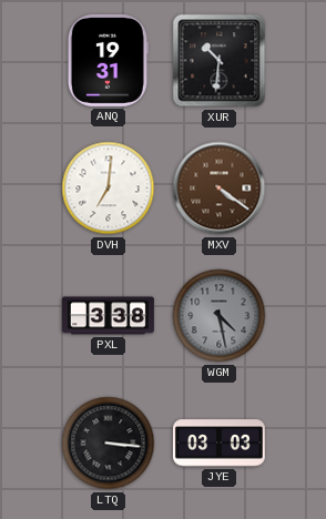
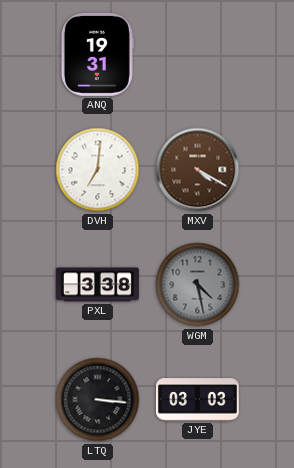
XUR: 10:31 -> none
MXV: 4:21 -> 4:20
